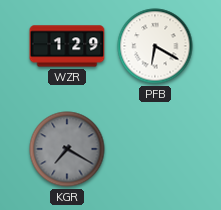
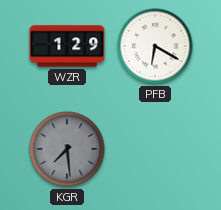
KGR: 7:20 -> 7:29
